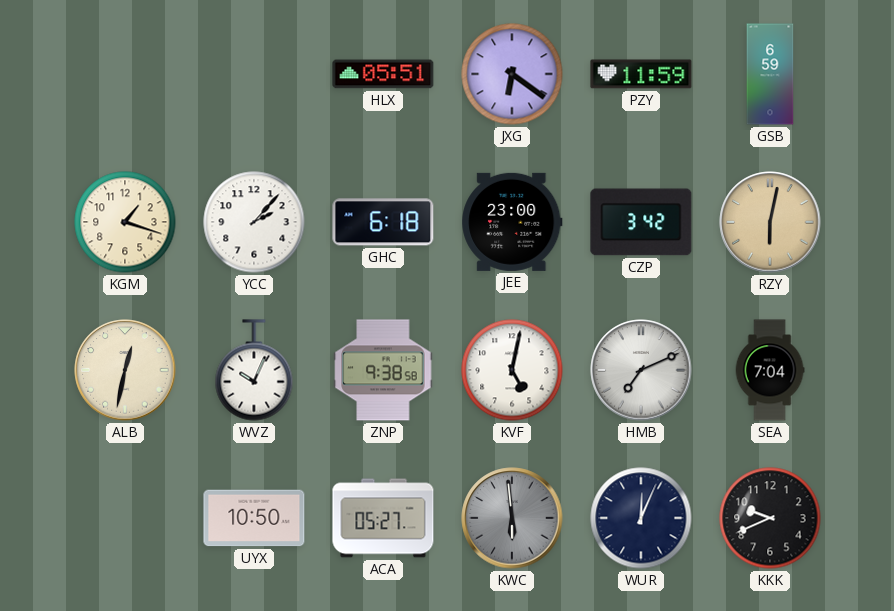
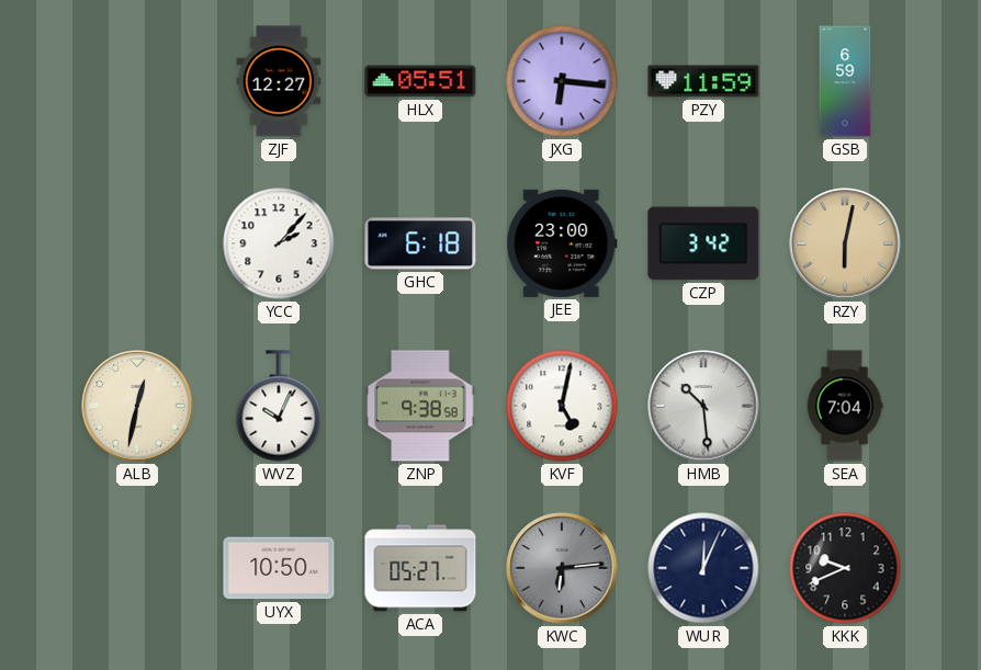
ZJF: none -> 12:27
JXG: 6:21 -> 6:16
KGM: 1:18 -> none
HMB: 7:11 -> 10:29
KWC: 5:59 -> 6:14
